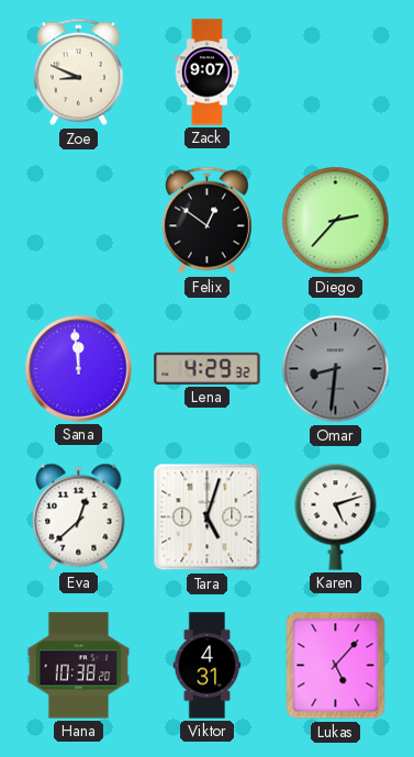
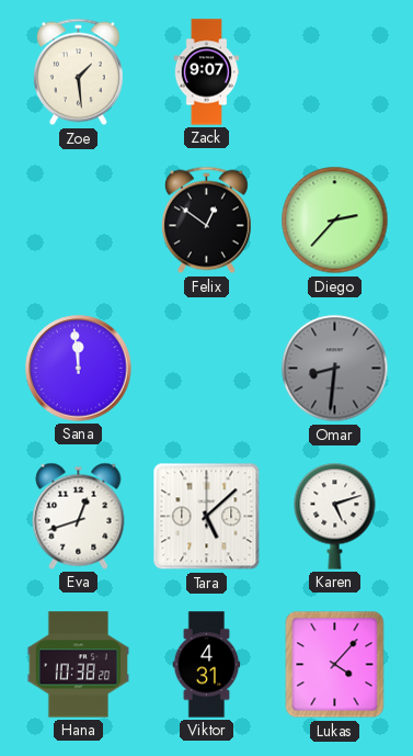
Zoe: 8:49 -> 1:29
Lena: 4:29 -> none
Eva: 12:38 -> 12:42
Tara: 5:03 -> 5:08
Lukas: 5:07 -> 4:07
